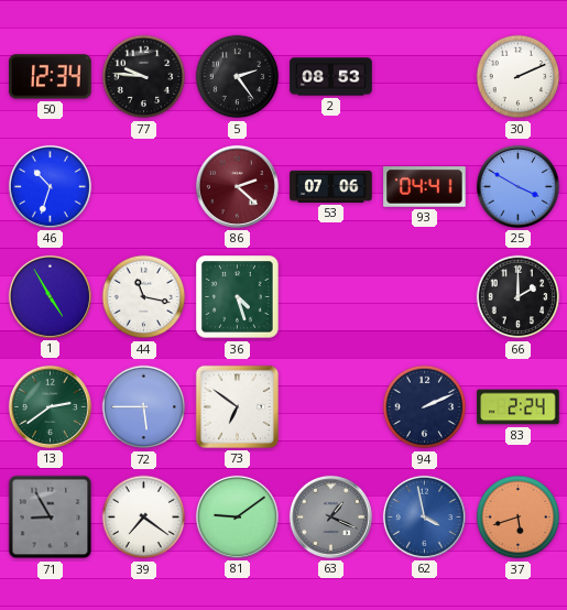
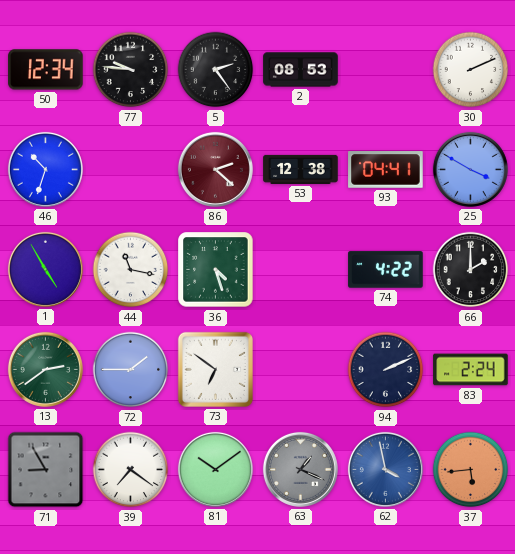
53: 07:06 -> 12:38
74: none -> 4:22
72: 5:45 -> 1:45
81: 9:09 -> 10:09
37: 5:42 -> 5:44
